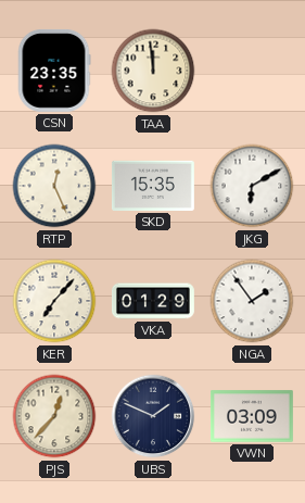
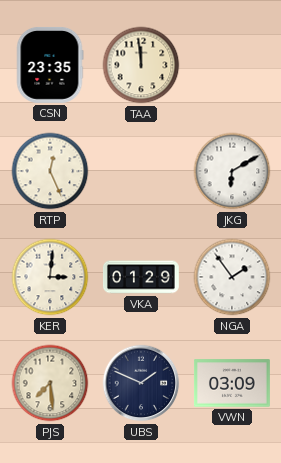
SKD: 15:35 -> none
KER: 7:07 -> 3:01
PJS: 12:37 -> 7:29
